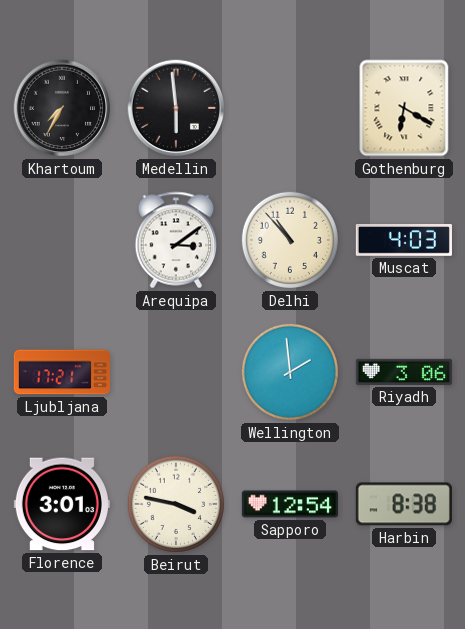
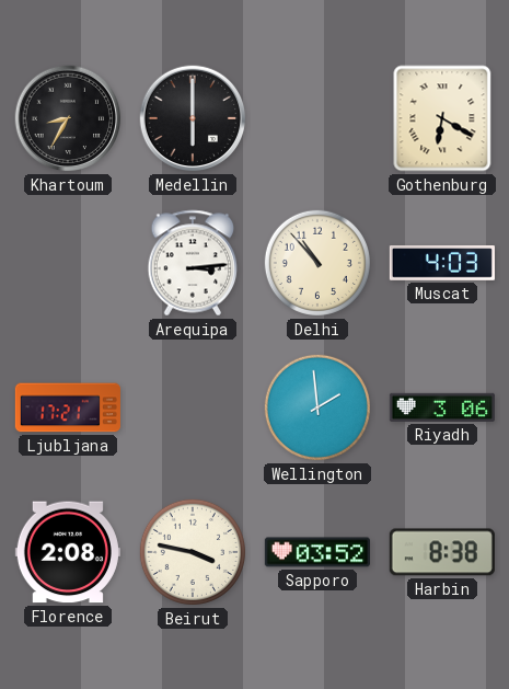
Khartoum: 7:35 -> 8:35
Medellin: 5:59 -> 6:00
Arequipa: 3:09 -> 3:14
Florence: 3:01 -> 2:08
Sapporo: 12:54 -> 03:52
